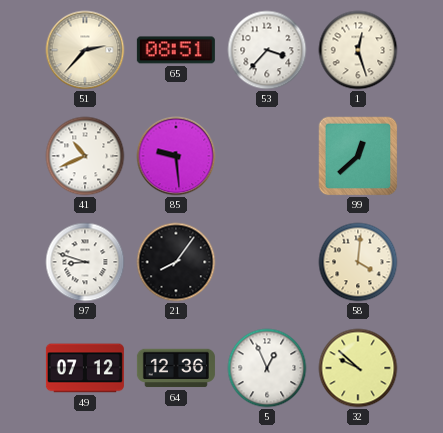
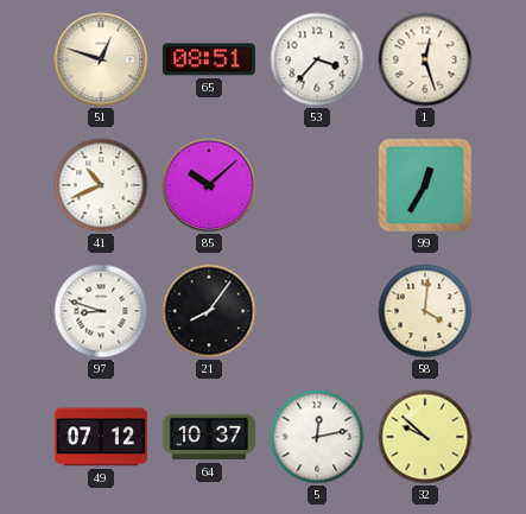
51: 2:37 -> 12:48
85: 9:29 -> 10:08
99: 12:38 -> 12:35
64: 12:36 -> 10:37
5: 12:56 -> 12:13
